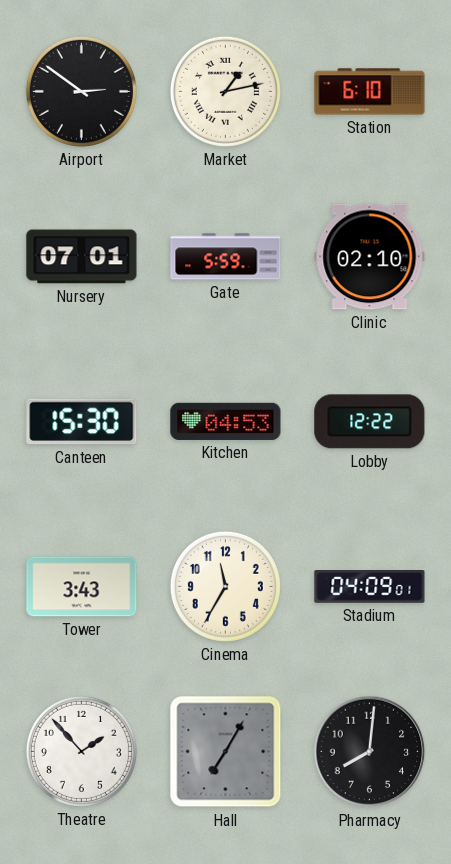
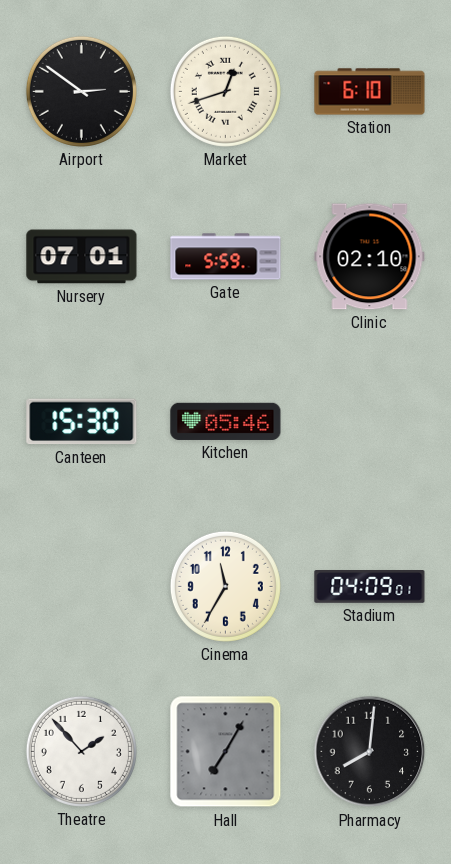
Market: 1:13 -> 12:42
Kitchen: 04:53 -> 05:46
Lobby: 12:22 -> none
Tower: 3:43 -> none
